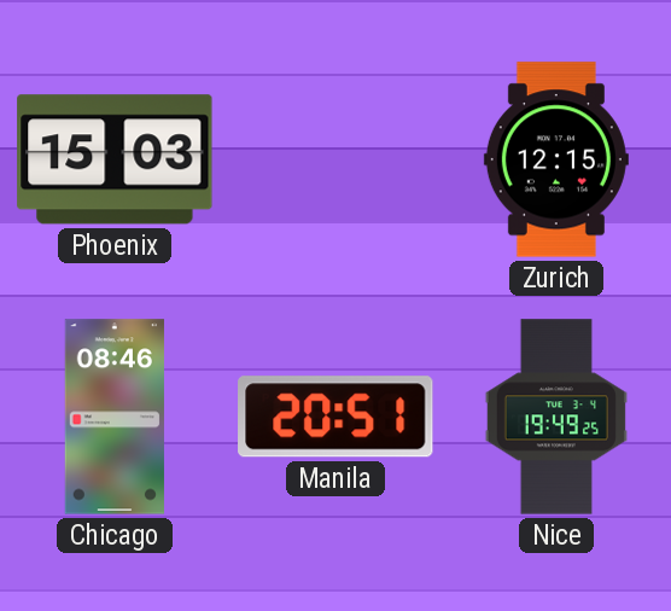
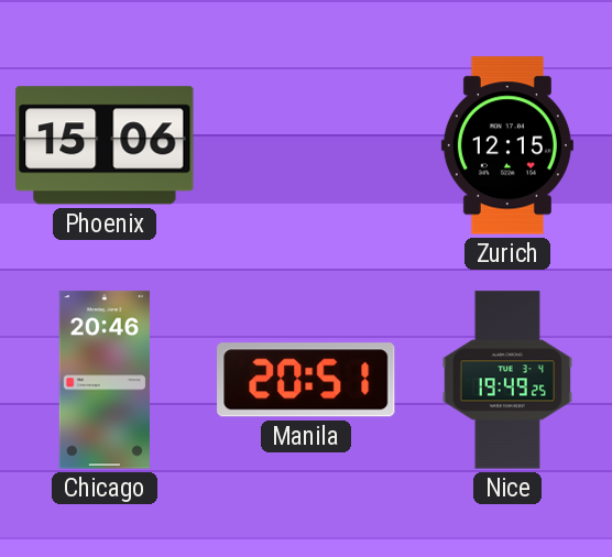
Phoenix: 15:03 -> 15:06
Chicago: 08:46 -> 20:46
